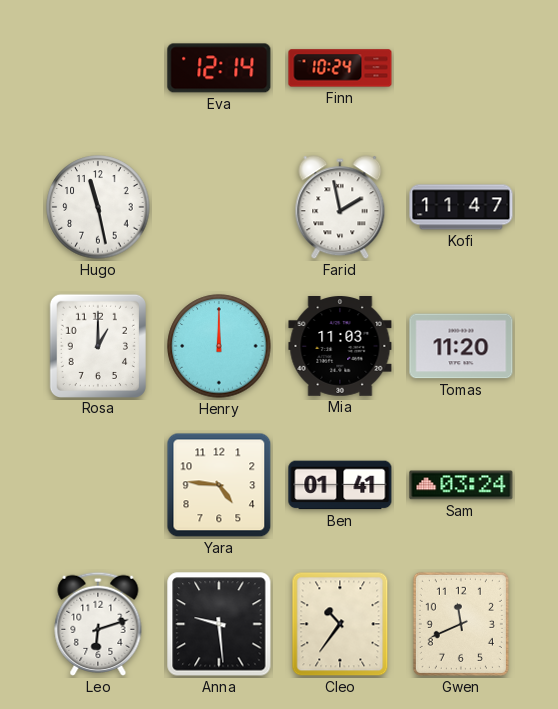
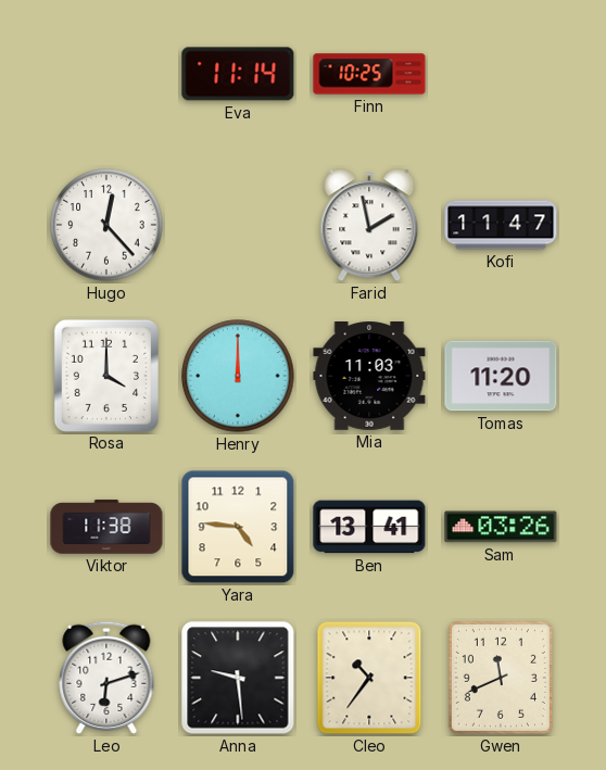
Eva: 12:14 -> 11:14
Finn: 10:24 -> 10:25
Hugo: 11:28 -> 12:23
Rosa: 1:00 -> 4:00
Viktor: none -> 11:38
Ben: 01:41 -> 13:41
Sam: 03:24 -> 03:26
